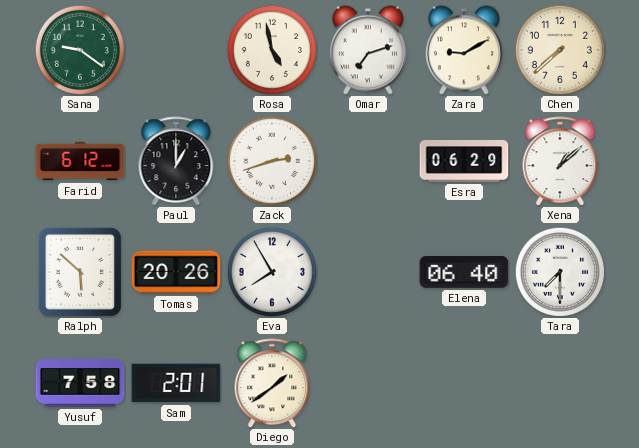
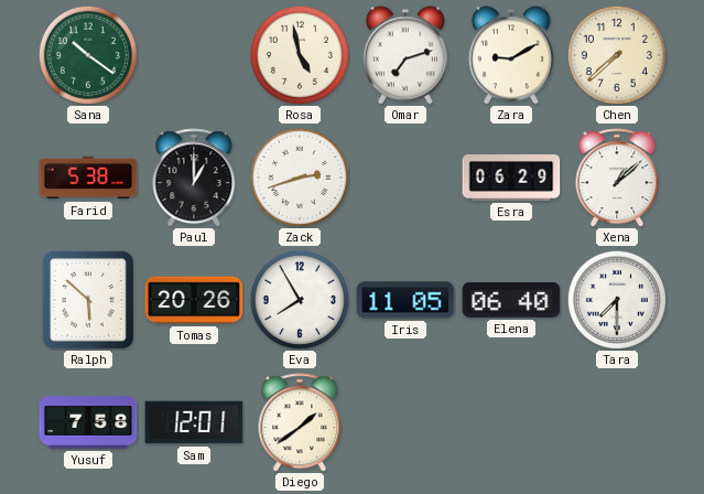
Sana: 9:21 -> 10:21
Farid: 6:12 -> 5:38
Iris: none -> 11:05
Sam: 2:01 -> 12:01
